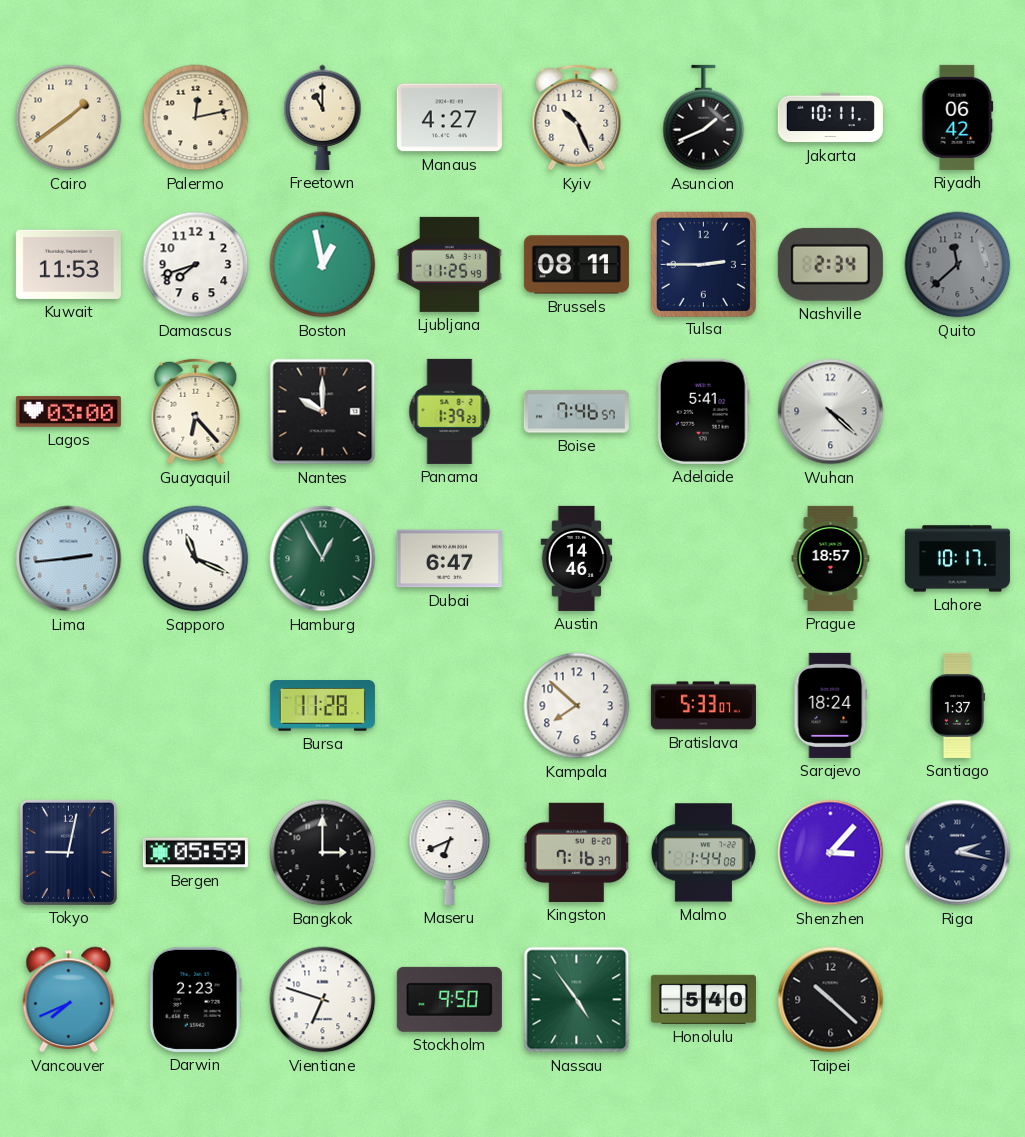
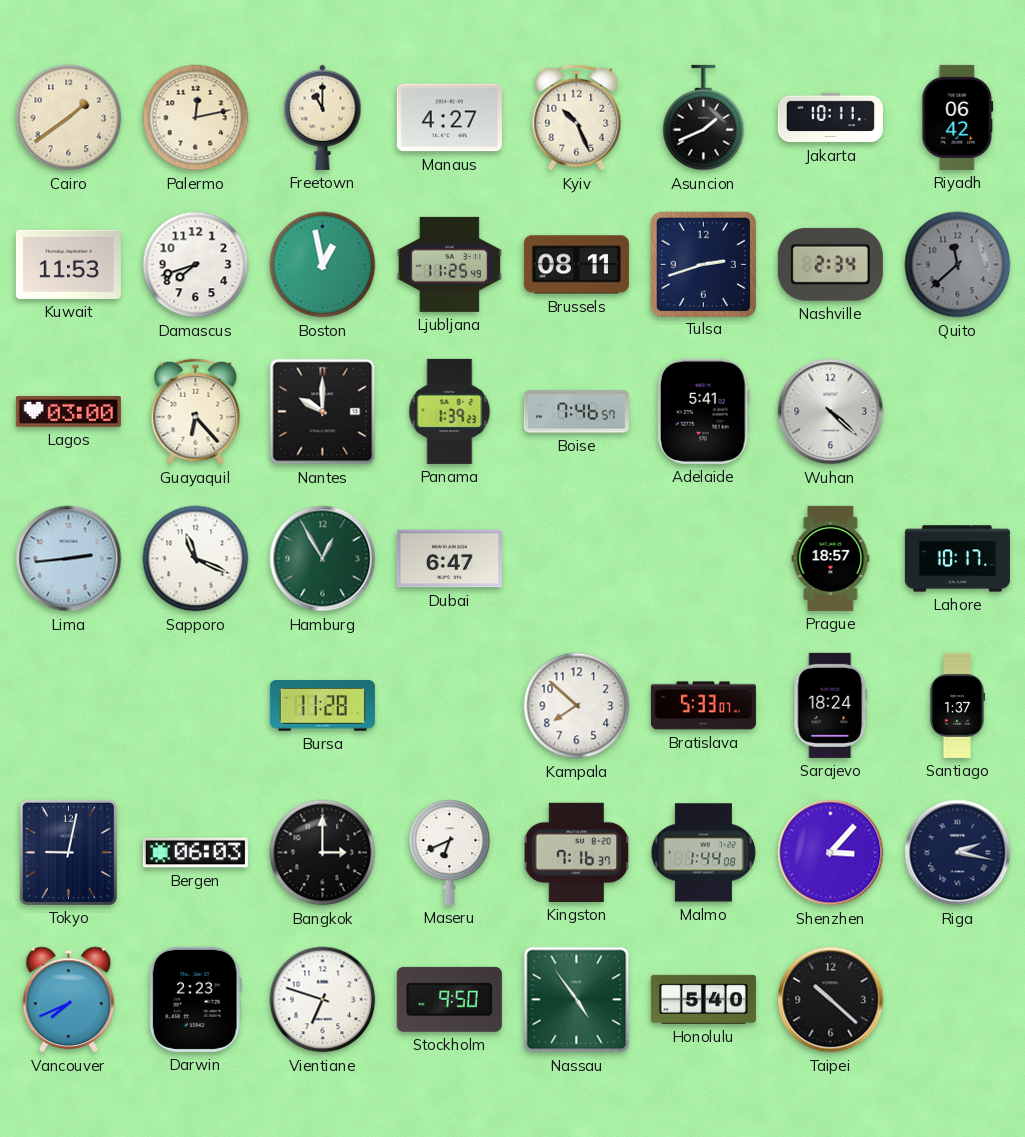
Tulsa: 2:45 -> 2:42
Austin: 14:46 -> none
Bergen: 05:59 -> 06:03
